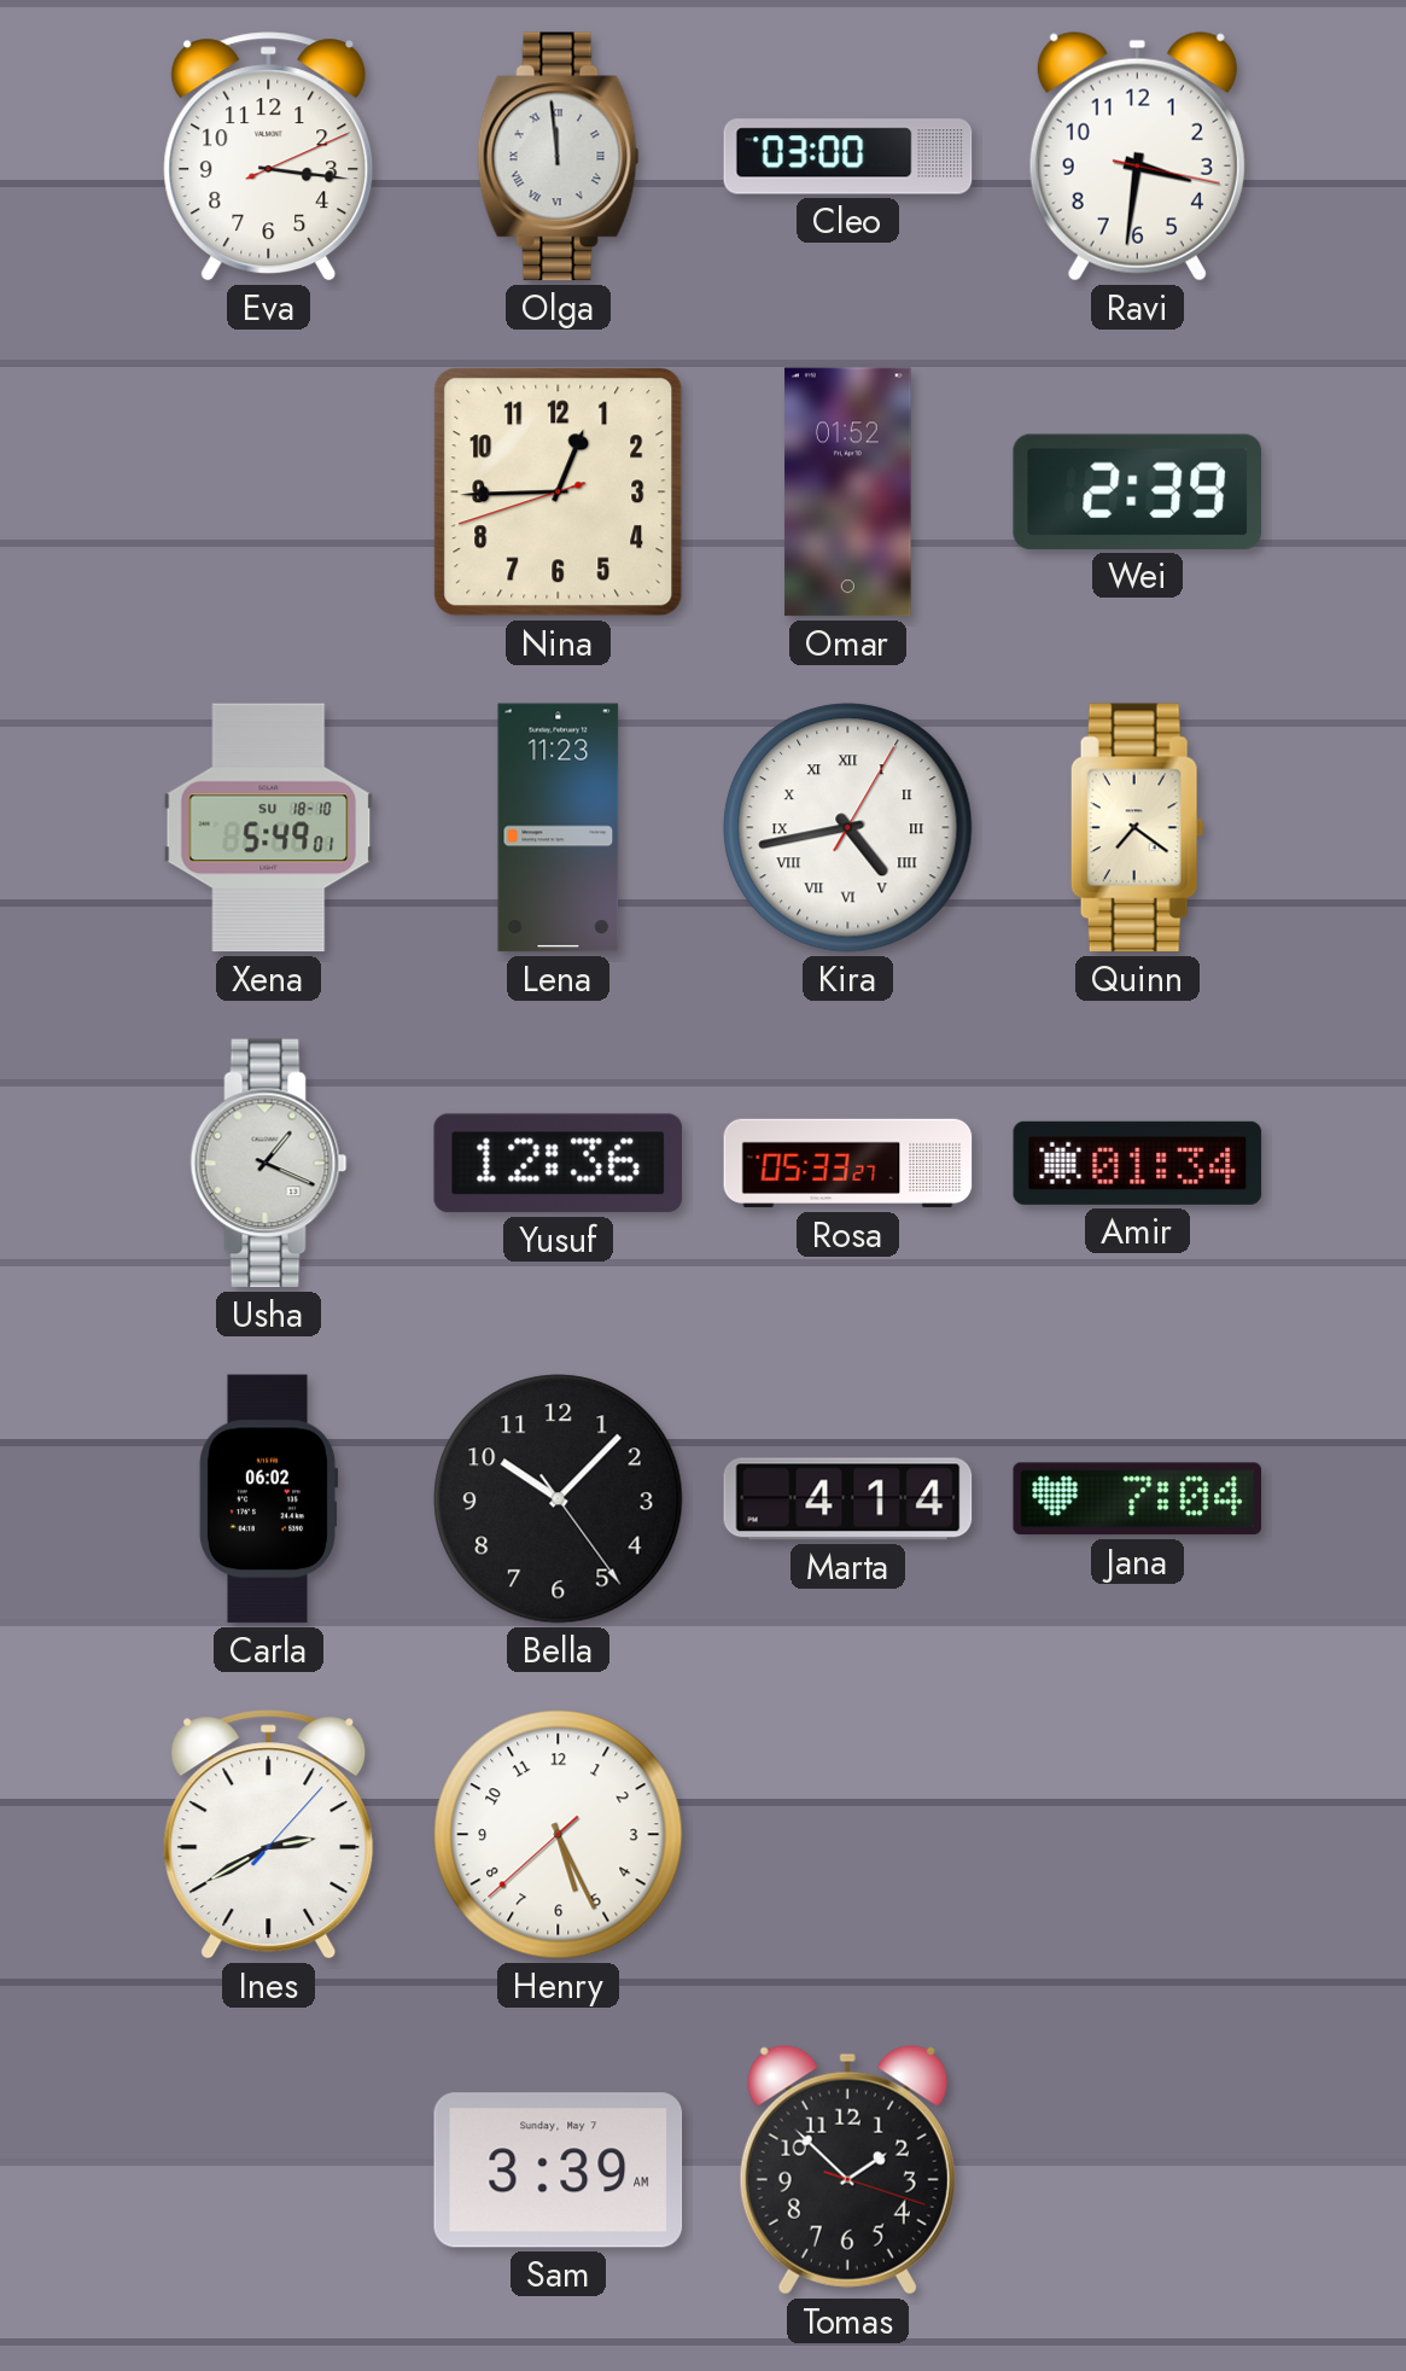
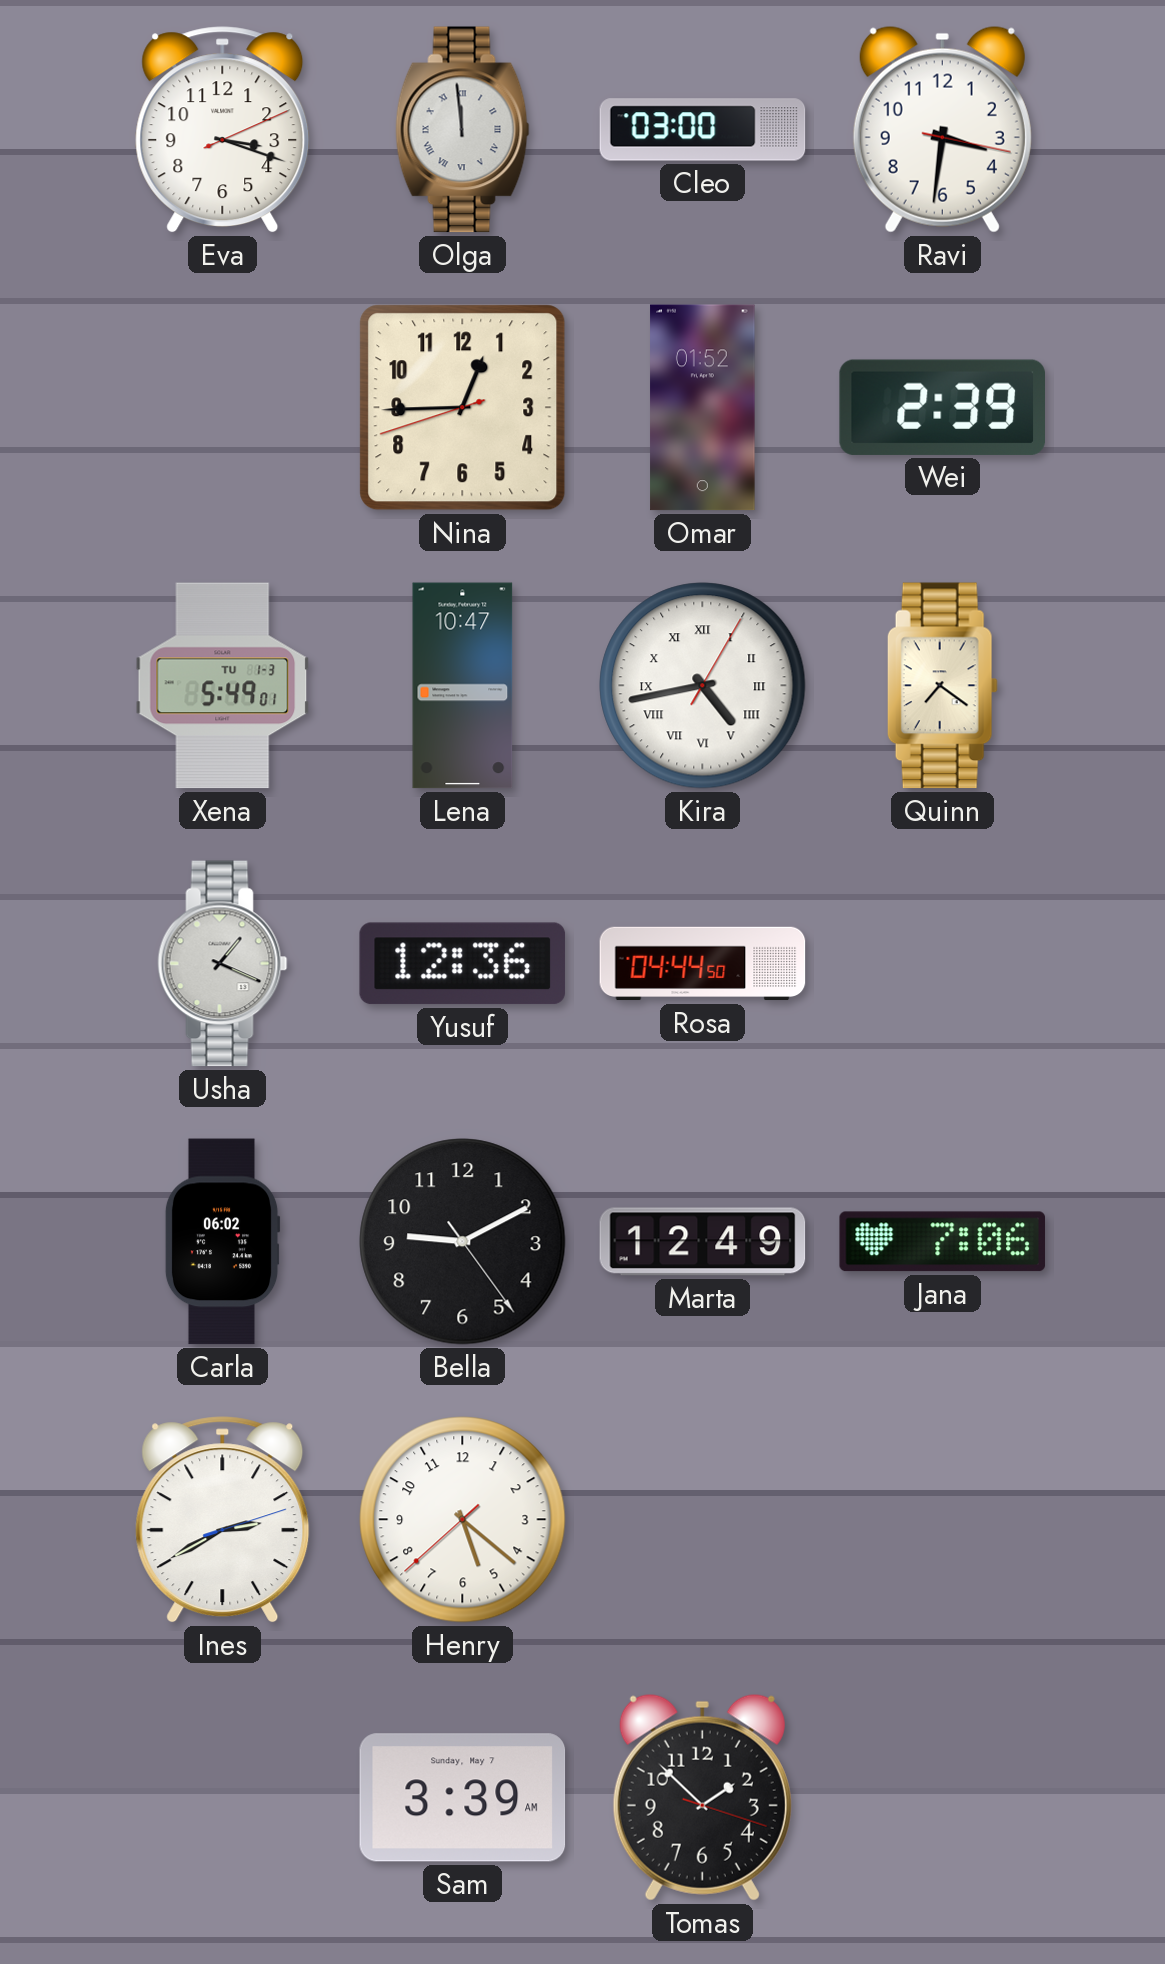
Eva: 3:16 -> 3:18
Xena date: SU 18-10 -> TU 1-3
Lena: 11:23 -> 10:47
Rosa: 05:33 -> 04:44
Amir: 01:34 -> none
Bella: 10:07 -> 9:10
Marta: 4:14 -> 12:49
Jana: 7:04 -> 7:06
Ines: 2:40:07 -> 2:40:12
Henry: 5:25 -> 5:21
